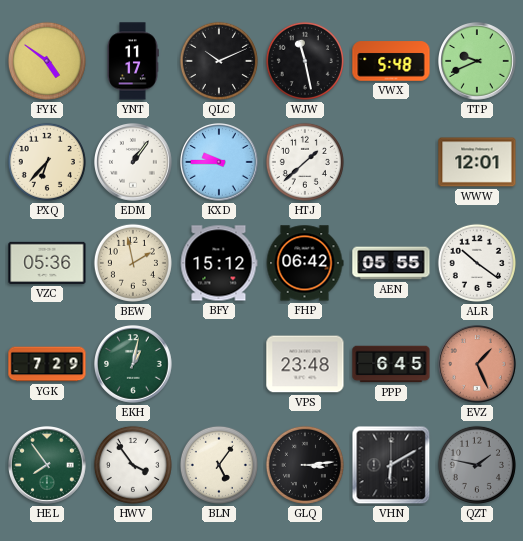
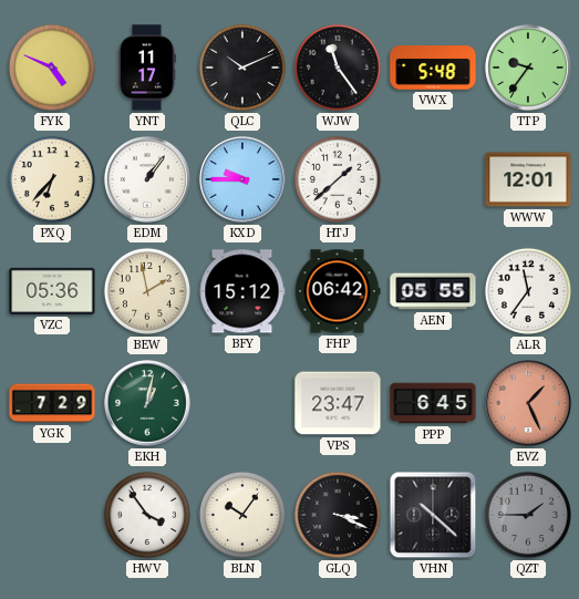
FYK: 4:51 -> 4:49
WJW: 11:28 -> 11:24
TTP: 9:41 -> 9:36
ALR: 10:21 -> 11:36
VPS: 23:48 -> 23:47
HEL: 7:54 -> none
BLN: 5:06 -> 10:06
GLQ: 3:14 -> 3:19
VHN: 6:10 -> 10:22
QZT: 1:47 -> 1:45
